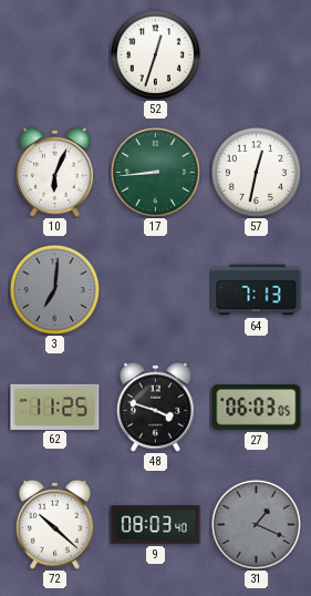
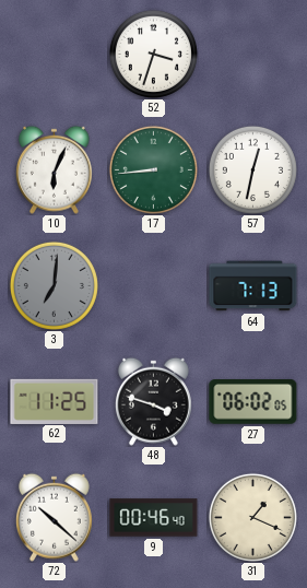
52: 12:33 -> 3:33
27: 06:03 -> 06:02
9: 08:03 -> 00:46
31 dial: grey -> cream
